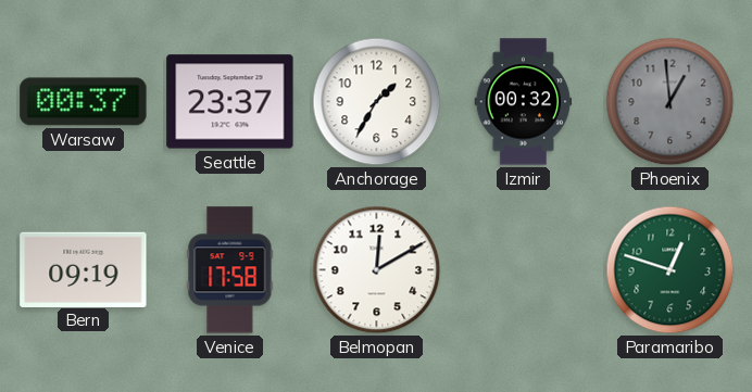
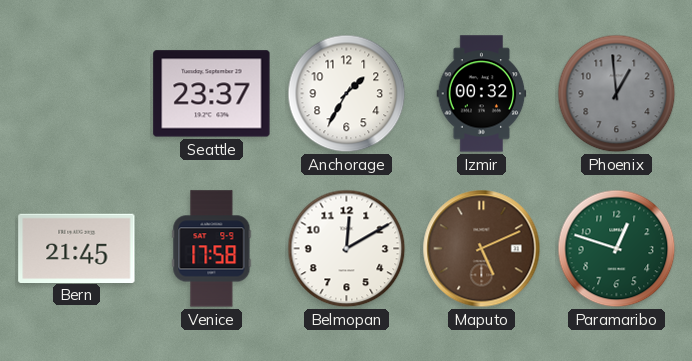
Warsaw: 00:37 -> none
Bern: 09:19 -> 21:45
Maputo: none -> 5:11
